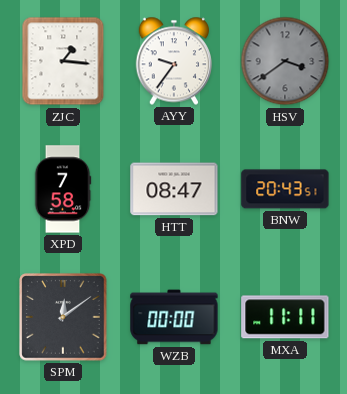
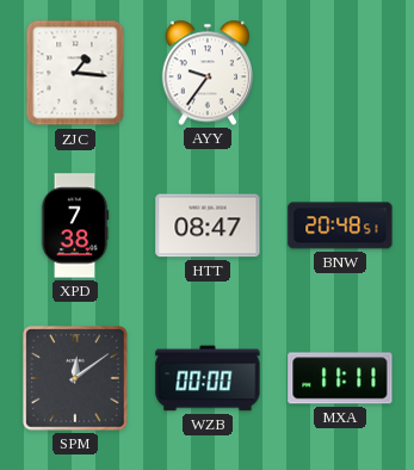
HSV: 3:39 -> none
XPD: 7:58 -> 7:38
BNW: 20:43 -> 20:48
